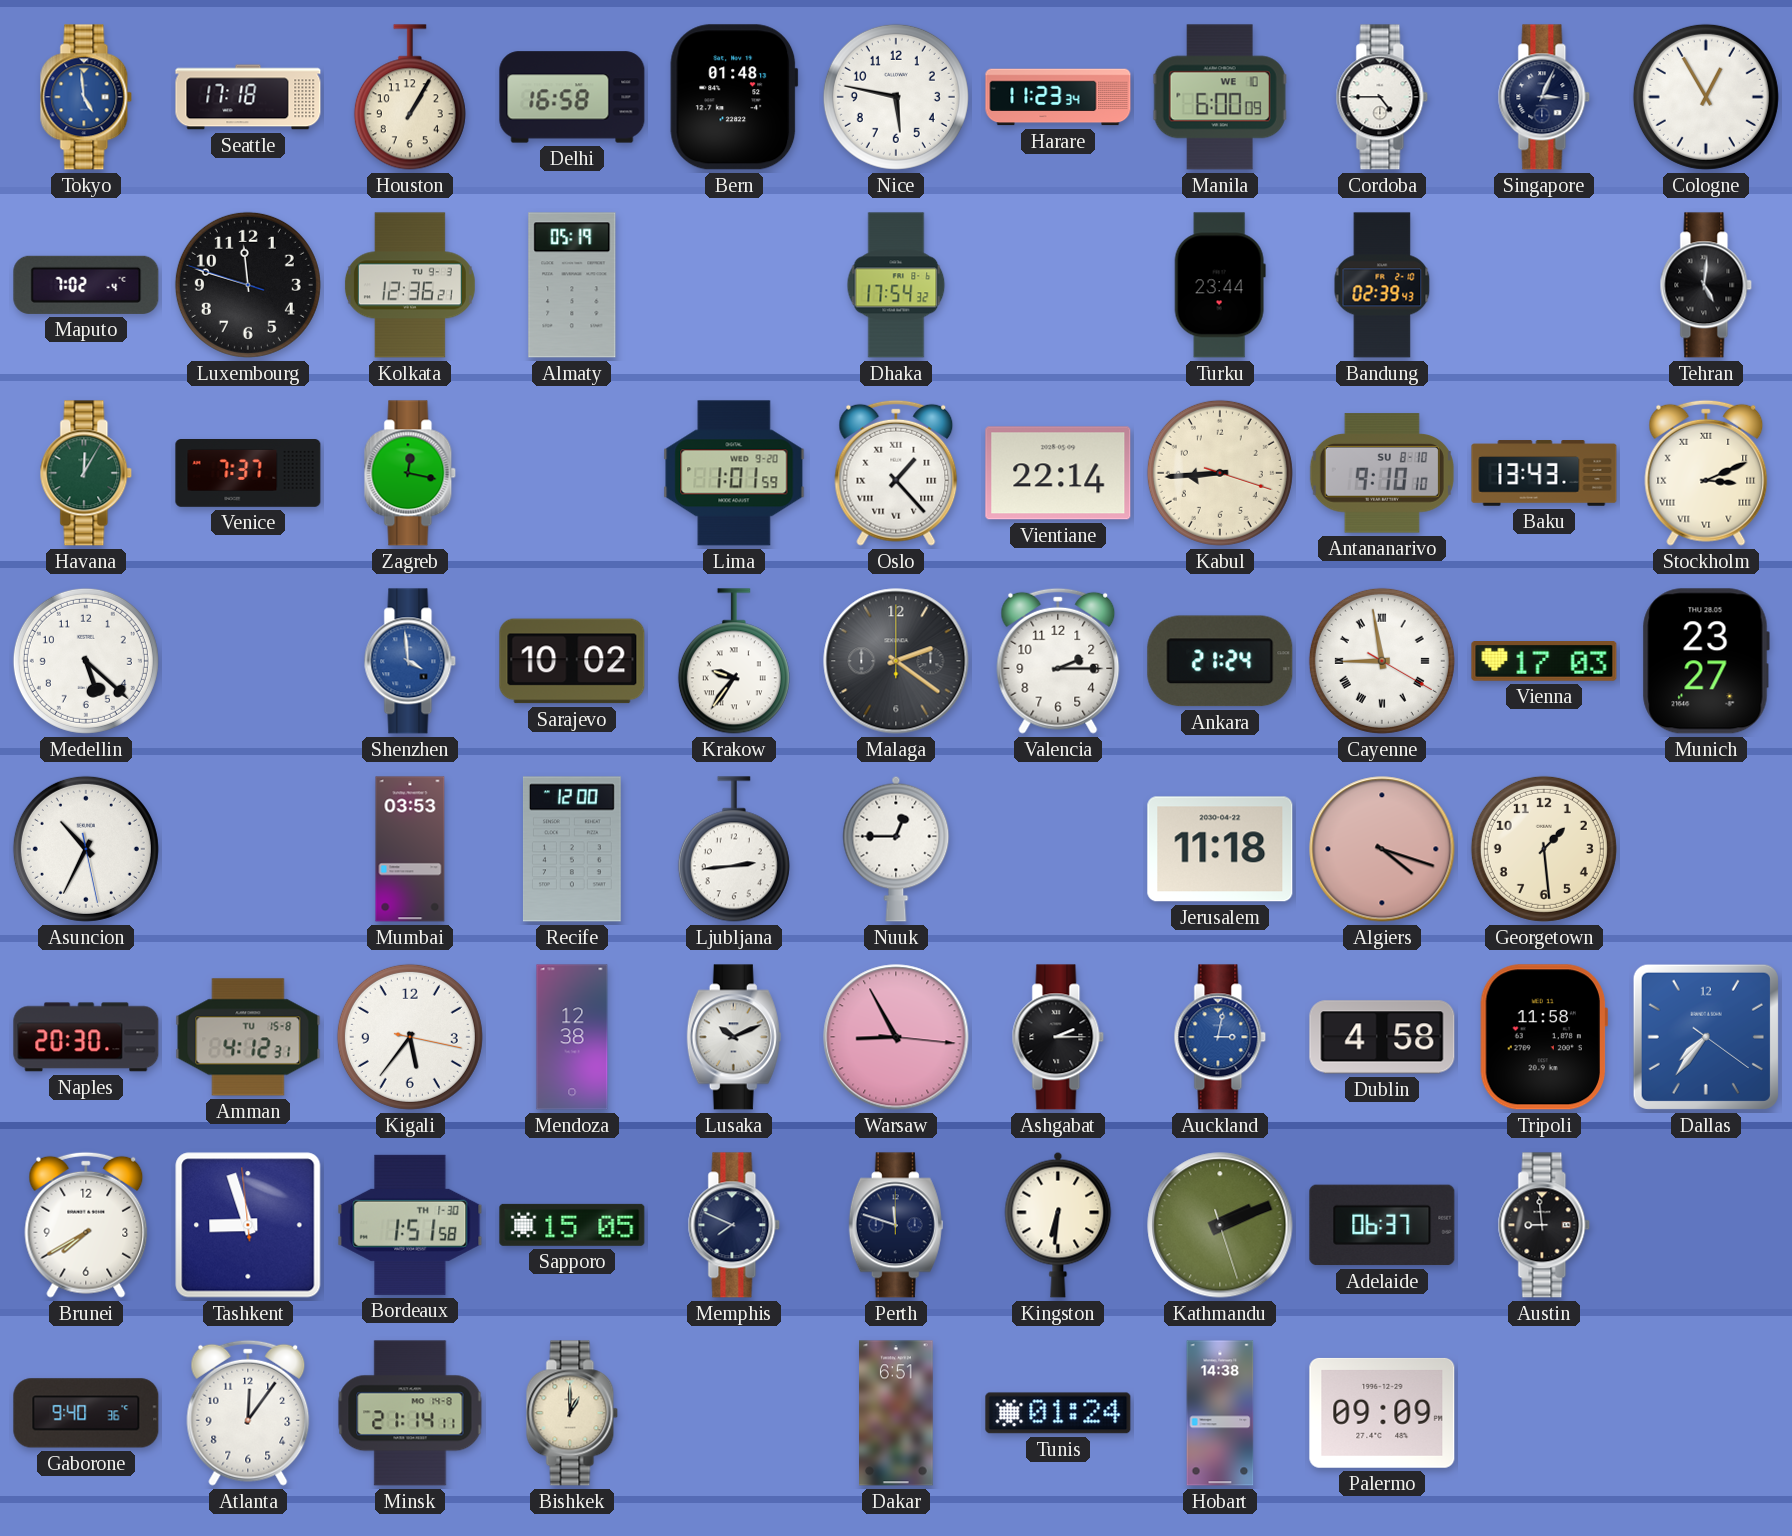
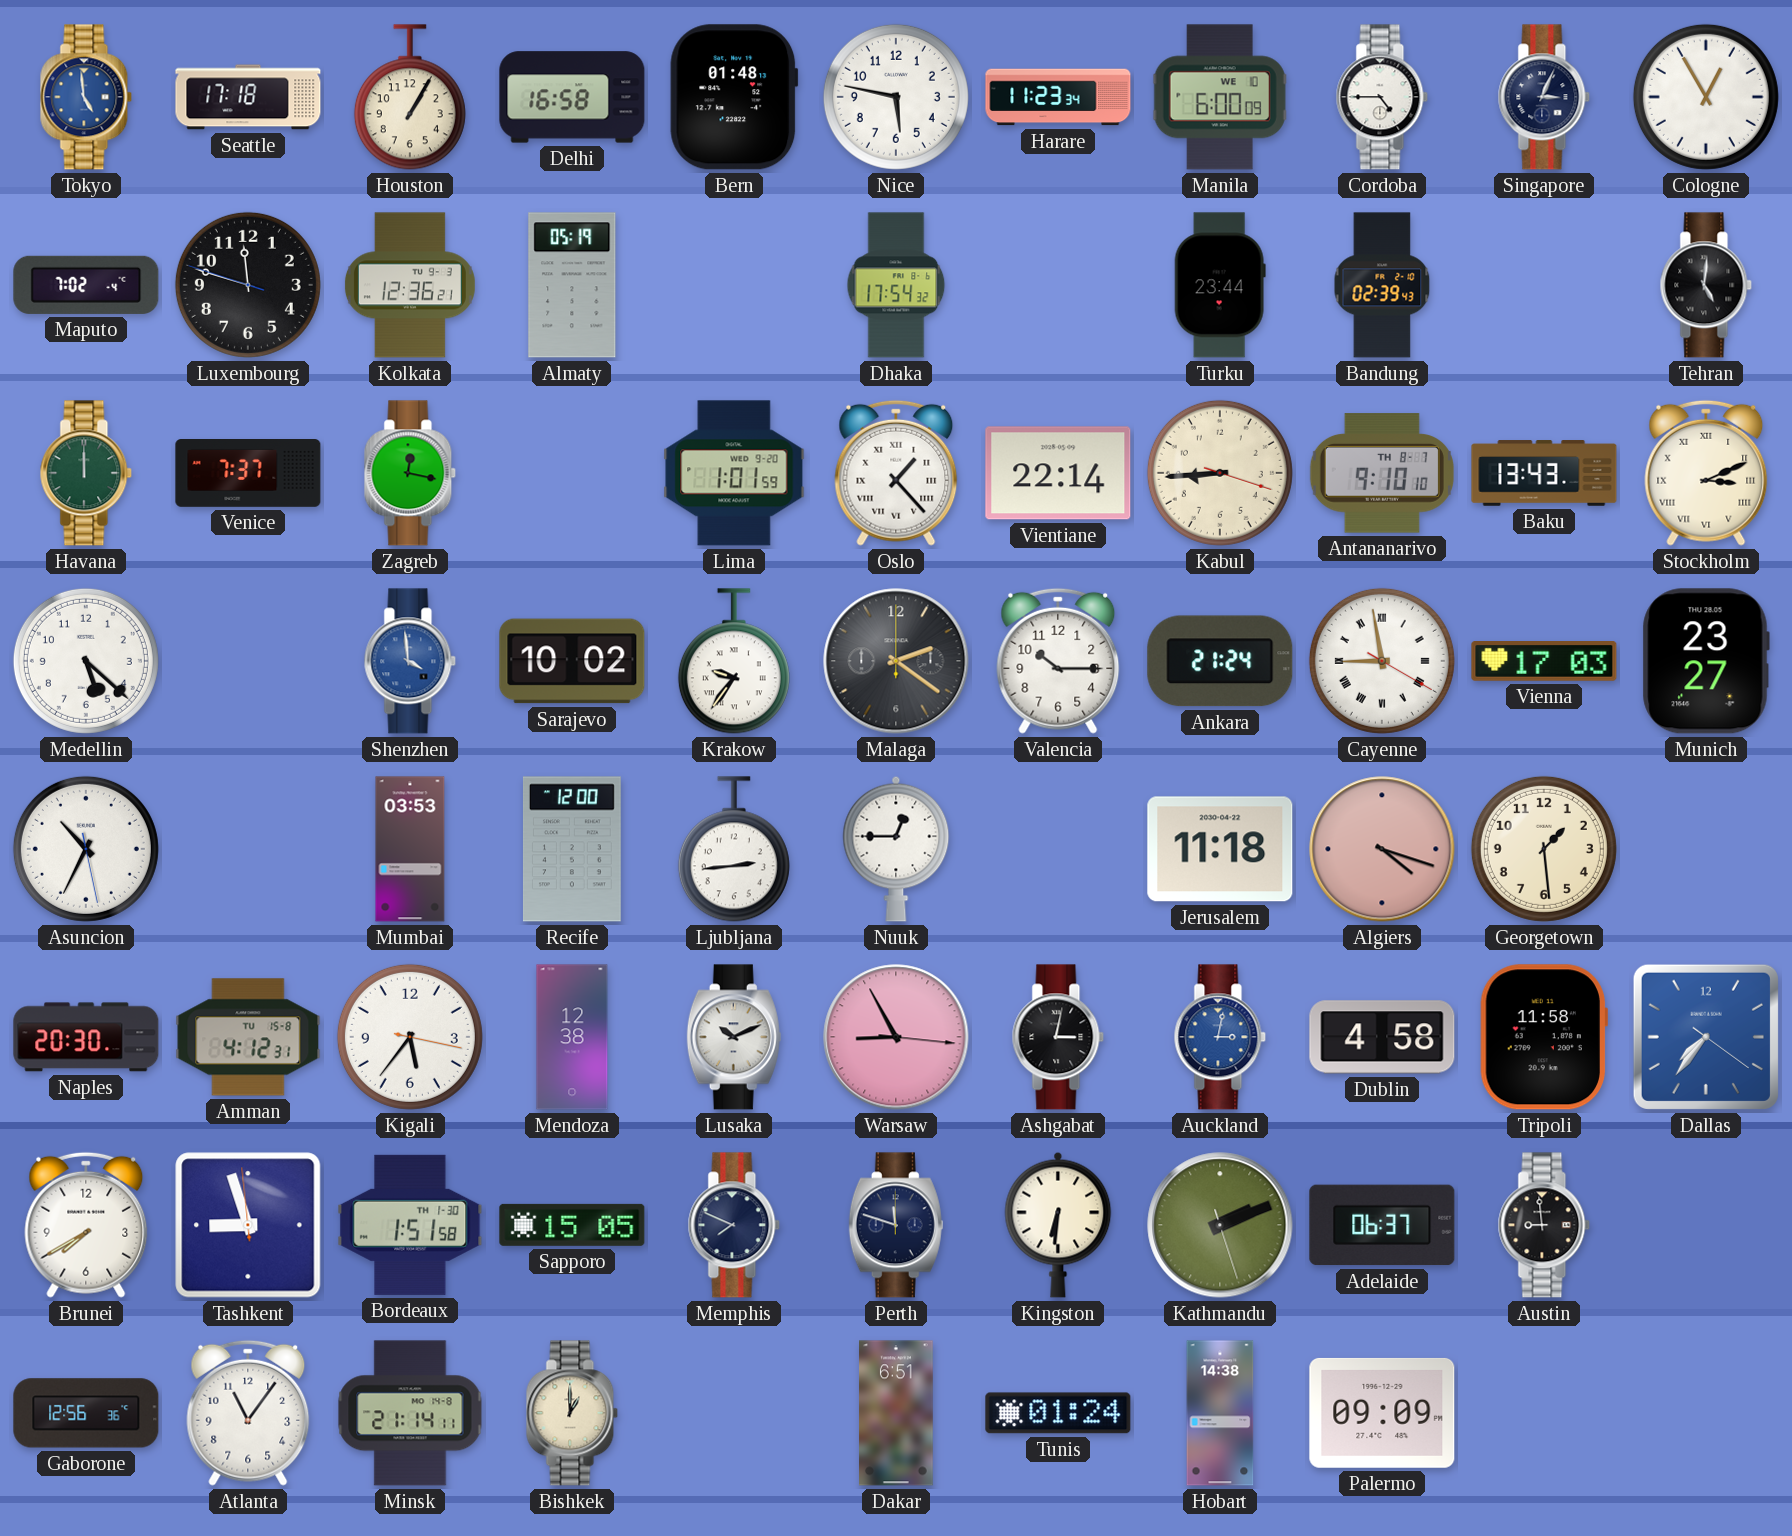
Havana: 12:05 -> 12:00
Antananarivo date: SU 8-10 -> TH 8-7
Valencia: 2:15 -> 10:15
Ashgabat: 2:15 -> 3:02
Gaborone: 9:40 -> 12:56
Atlanta: 12:06 -> 11:06
